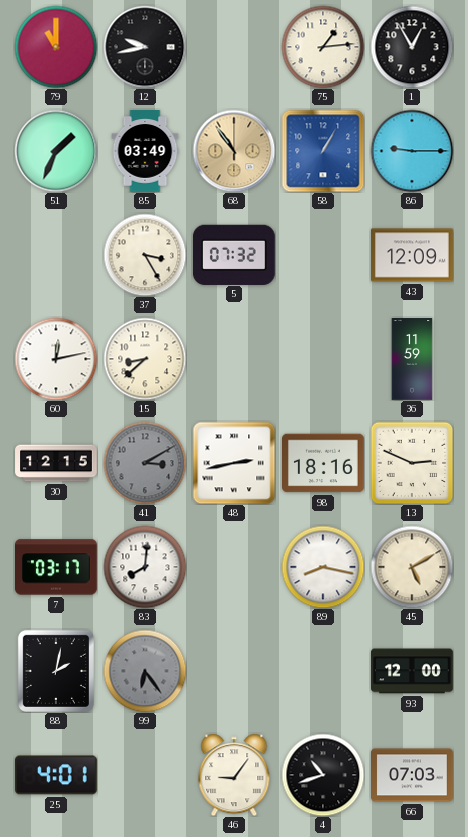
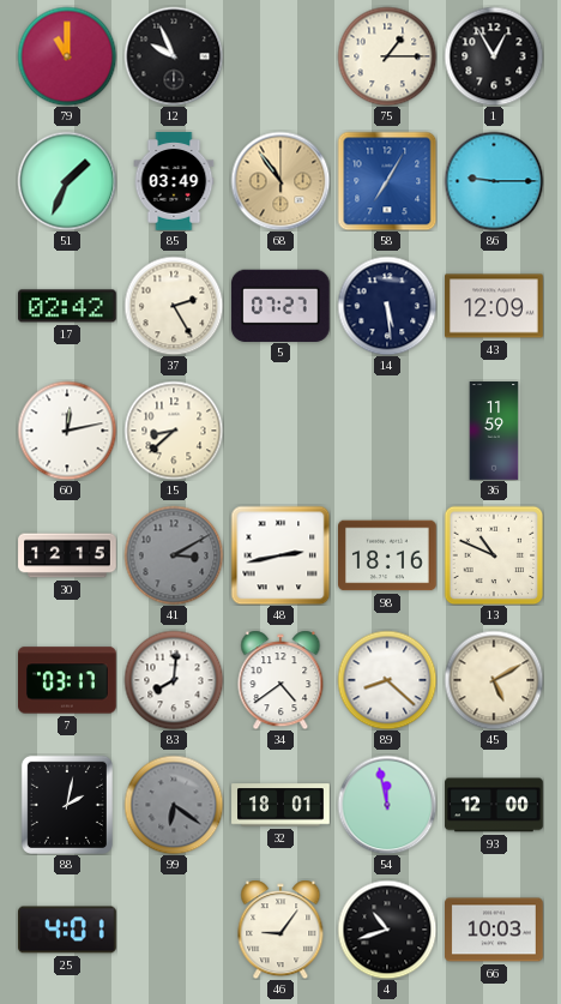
12: 9:43 -> 9:56
75: 1:14 -> 1:15
58: 1:05 -> 7:05
17: none -> 02:42
37: 3:25 -> 2:25
5: 07:32 -> 07:27
14: none -> 5:29
13: 2:49 -> 10:49
34: none -> 4:39
89: 8:17 -> 8:22
99: 6:24 -> 6:21
32: none -> 18:01
54: none -> 11:58
66: 07:03 -> 10:03
